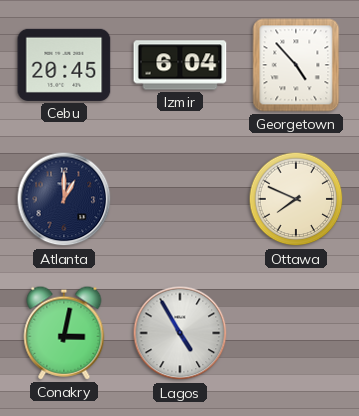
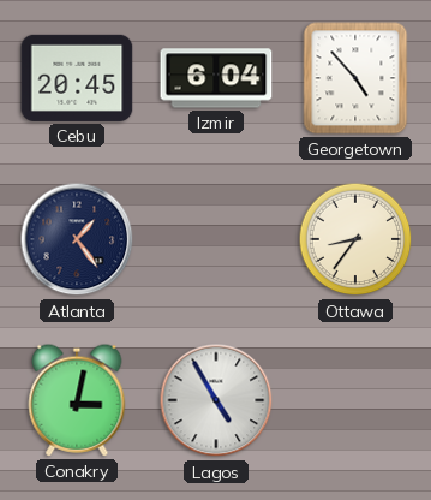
Atlanta: 1:00 -> 1:24
Ottawa: 7:49 -> 8:36
